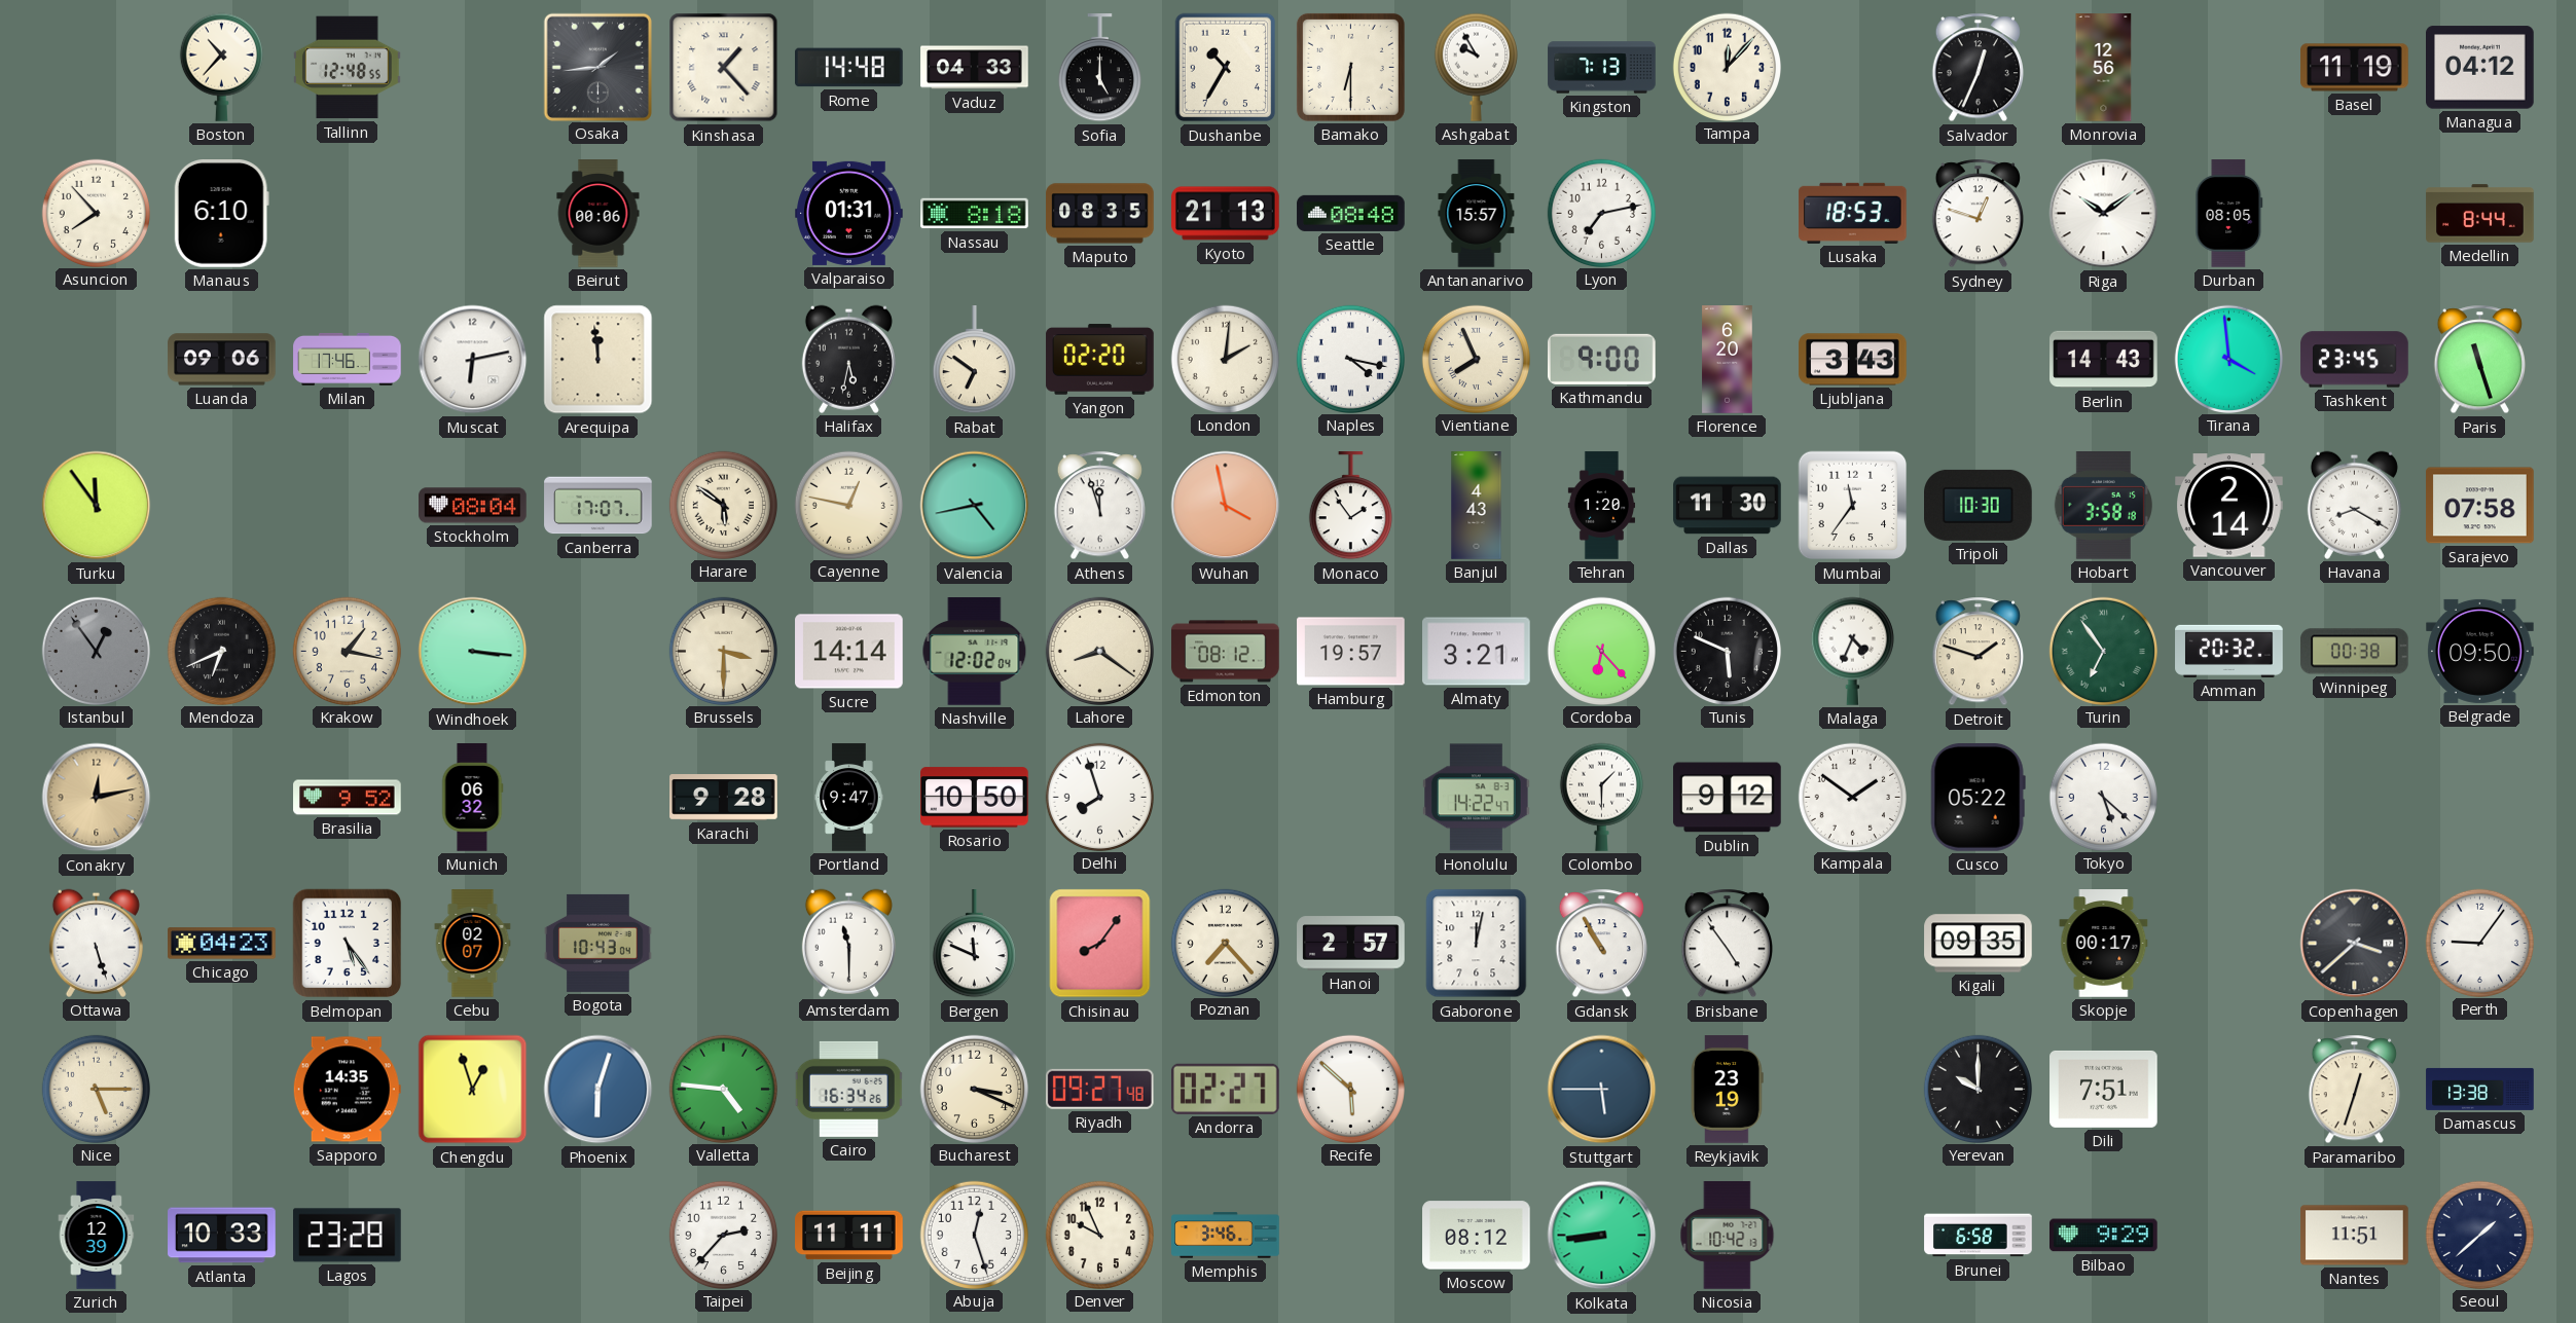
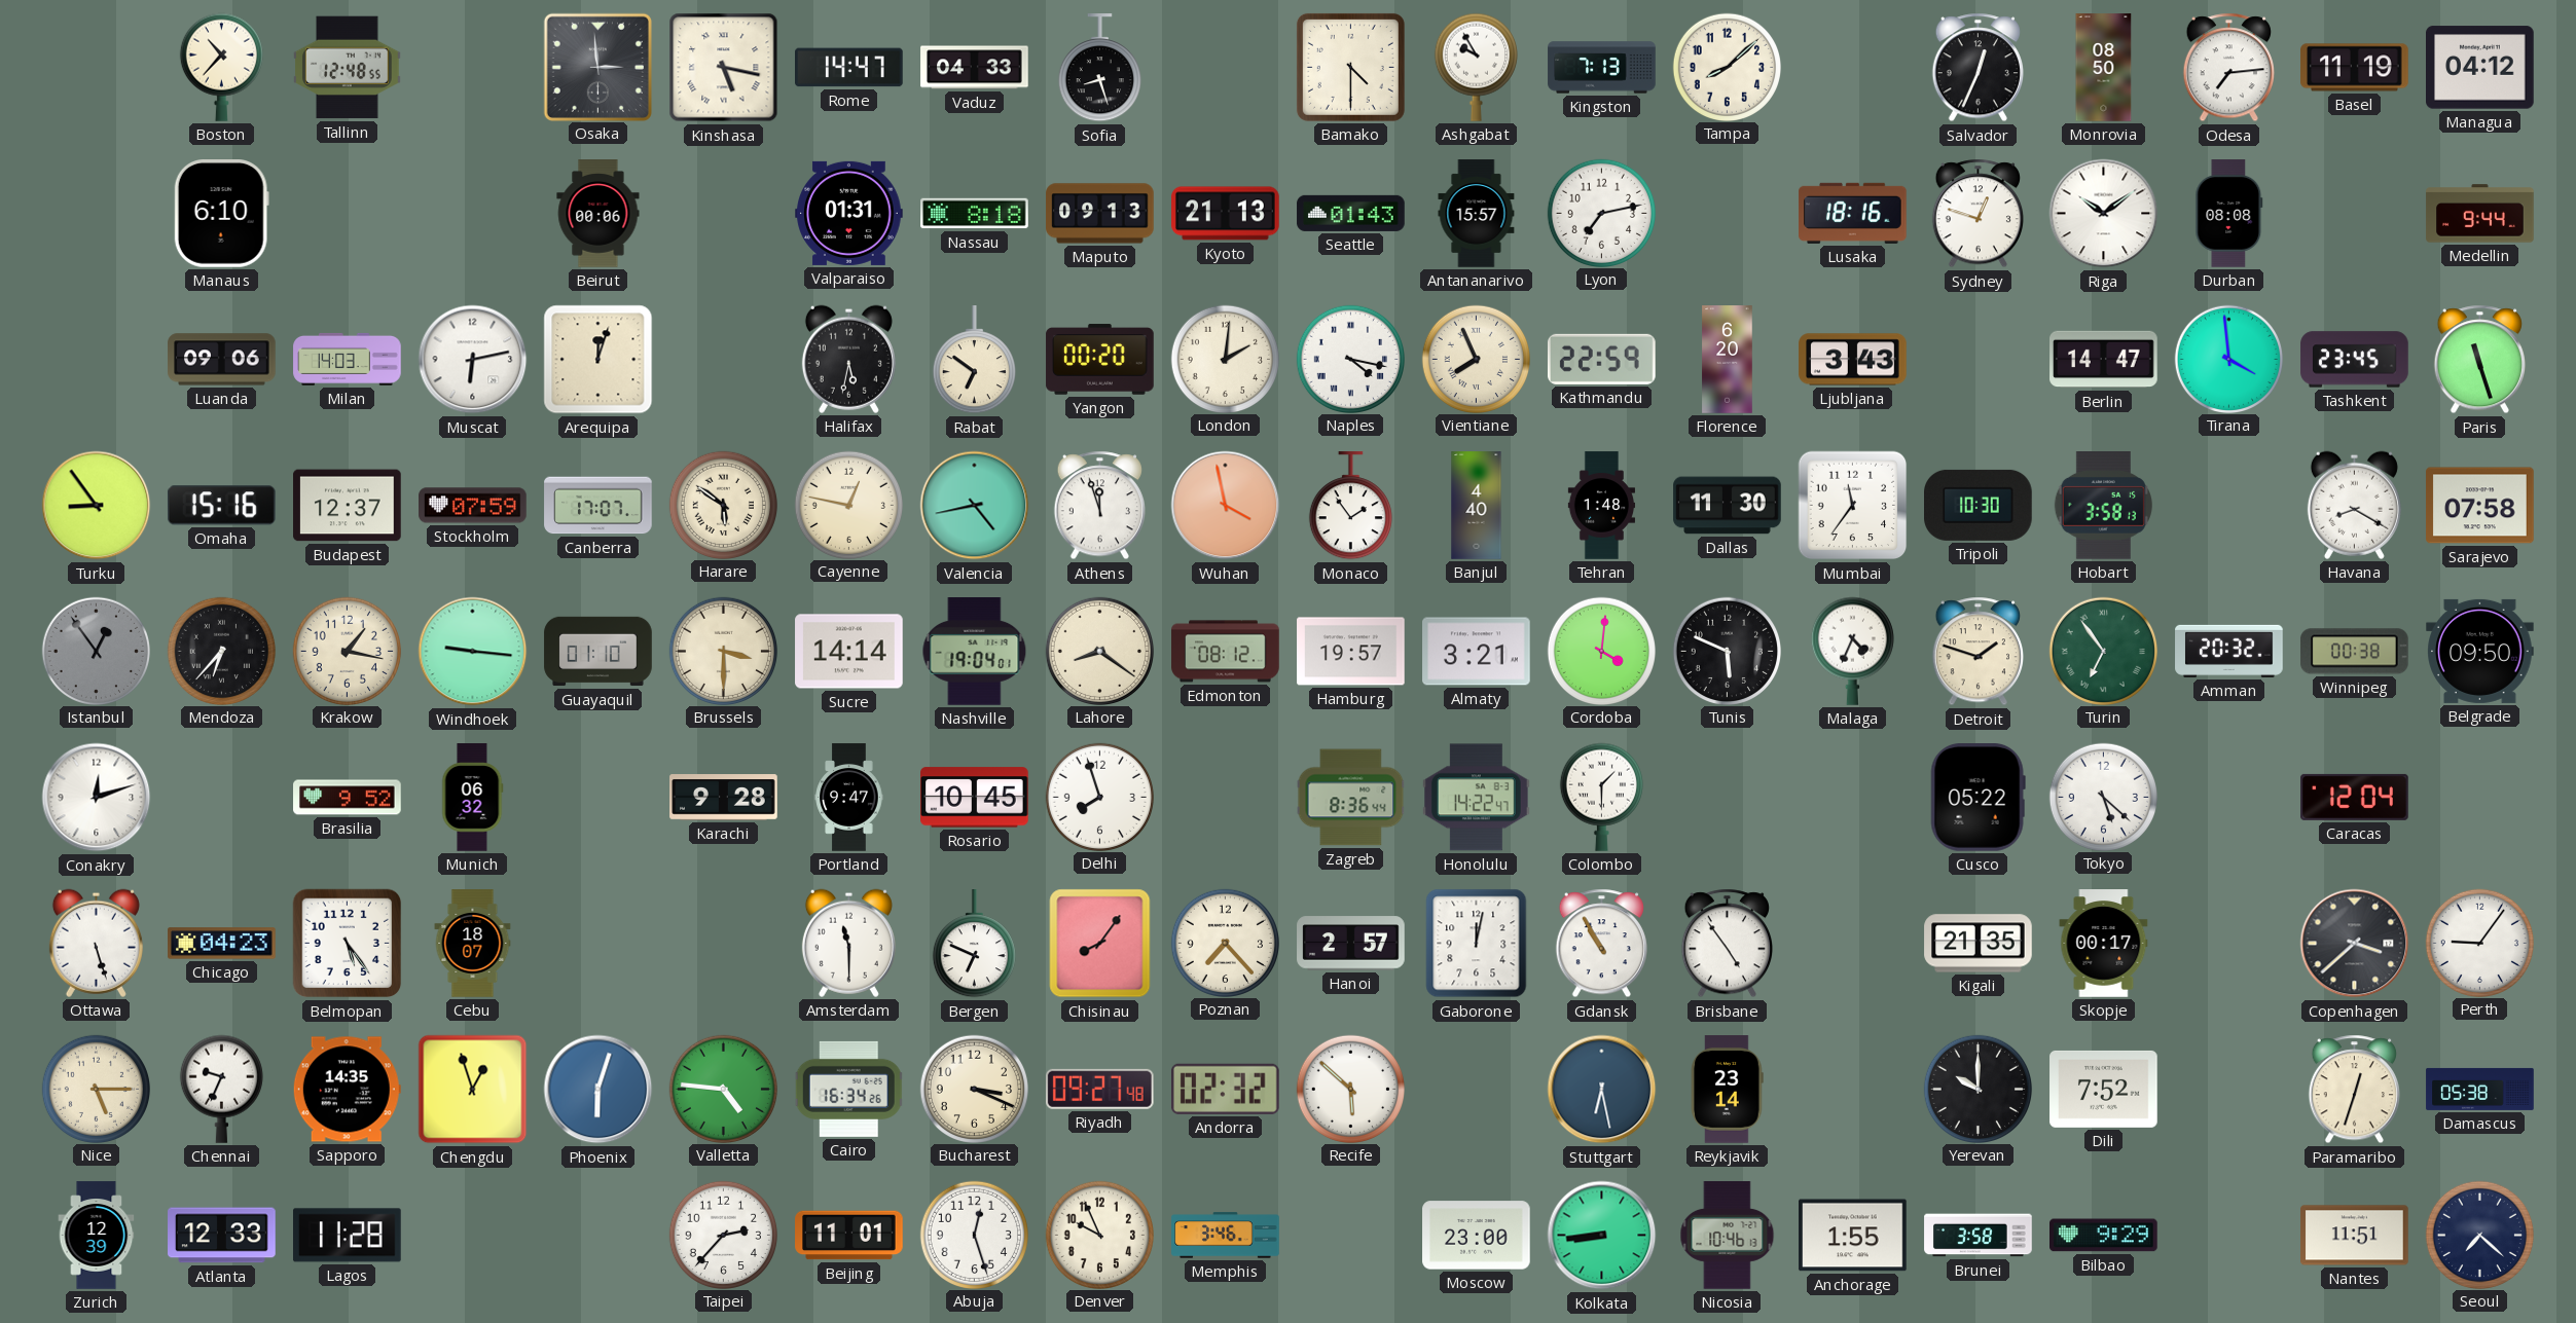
Osaka: 1:44 -> 2:59
Kinshasa: 1:23 -> 5:17
Rome: 14:48 -> 14:47
Sofia: 5:00 -> 8:27
Dushanbe: 10:35 -> none
Bamako: 6:30 -> 4:30
Tampa: 12:07 -> 8:08
Monrovia: 12:56 -> 08:50
Odesa: none -> 7:14
Asuncion: 7:53 -> none
Maputo: 08:35 -> 09:13
Seattle: 08:48 -> 01:43
Lusaka: 18:53 -> 18:16
Durban: 08:05 -> 08:08
Medellin: 8:44 -> 9:44
Milan: 17:46 -> 14:03
Arequipa: 11:59 -> 12:03
Yangon: 02:20 -> 00:20
Kathmandu: 9:00 -> 22:59
Berlin: 14:43 -> 14:47
Turku: 11:54 -> 8:54
Omaha: none -> 15:16
Budapest: none -> 12:37
Stockholm: 08:04 -> 07:59
Banjul: 4:43 -> 4:40
Tehran: 1:20 -> 1:48
Hobart: 3:58:18 -> 3:58:13
Vancouver: 2:14 -> none
Mendoza: 6:41 -> 6:37
Windhoek: 3:16 -> 9:16
Guayaquil: none -> 01:10
Nashville: 12:02 -> 19:04
Cordoba: 6:23 -> 4:01
Conakry: 12:13 -> 12:12
Conakry dial: champagne -> white
Rosario: 10:50 -> 10:45
Zagreb: none -> 8:36
Dublin: 9:12 -> none
Kampala: 1:51 -> none
Caracas: none -> 12:04
Cebu: 02:07 -> 18:07
Bogota: 10:43 -> none
Bergen: 11:49 -> 6:49
Kigali: 09:35 -> 21:35
Chennai: none -> 9:34
Andorra: 02:27 -> 02:32
Stuttgart: 5:45 -> 6:28
Reykjavik: 23:19 -> 23:14
Dili: 7:51 -> 7:52
Damascus: 13:38 -> 05:38
Atlanta: 10:33 -> 12:33
Lagos: 23:28 -> 11:28
Beijing: 11:11 -> 11:01
Moscow: 08:12 -> 23:00
Nicosia: 10:42 -> 10:46
Anchorage: none -> 1:55
Brunei: 6:58 -> 3:58
Seoul: 1:38 -> 7:22
